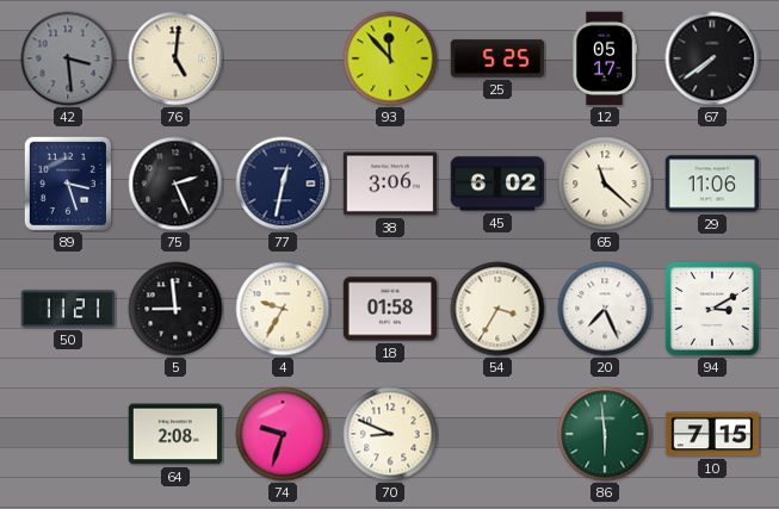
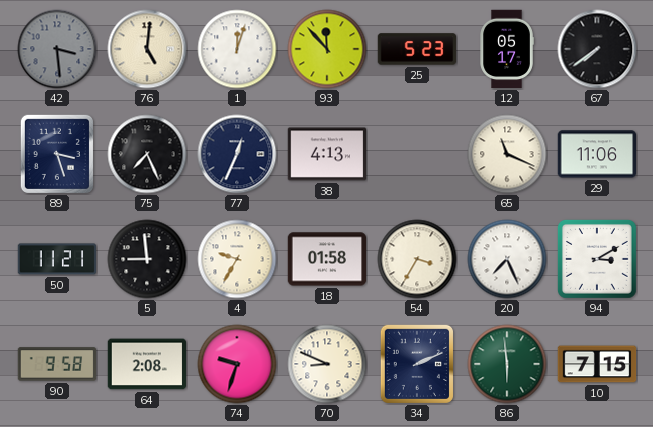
1: none -> 12:03
25: 5:25 -> 5:23
75: 2:26 -> 7:26
77: 12:32 -> 12:34
38: 3:06 -> 4:13
45: 6:02 -> none
65: 11:22 -> 11:19
90: none -> 9:58
34: none -> 2:11
